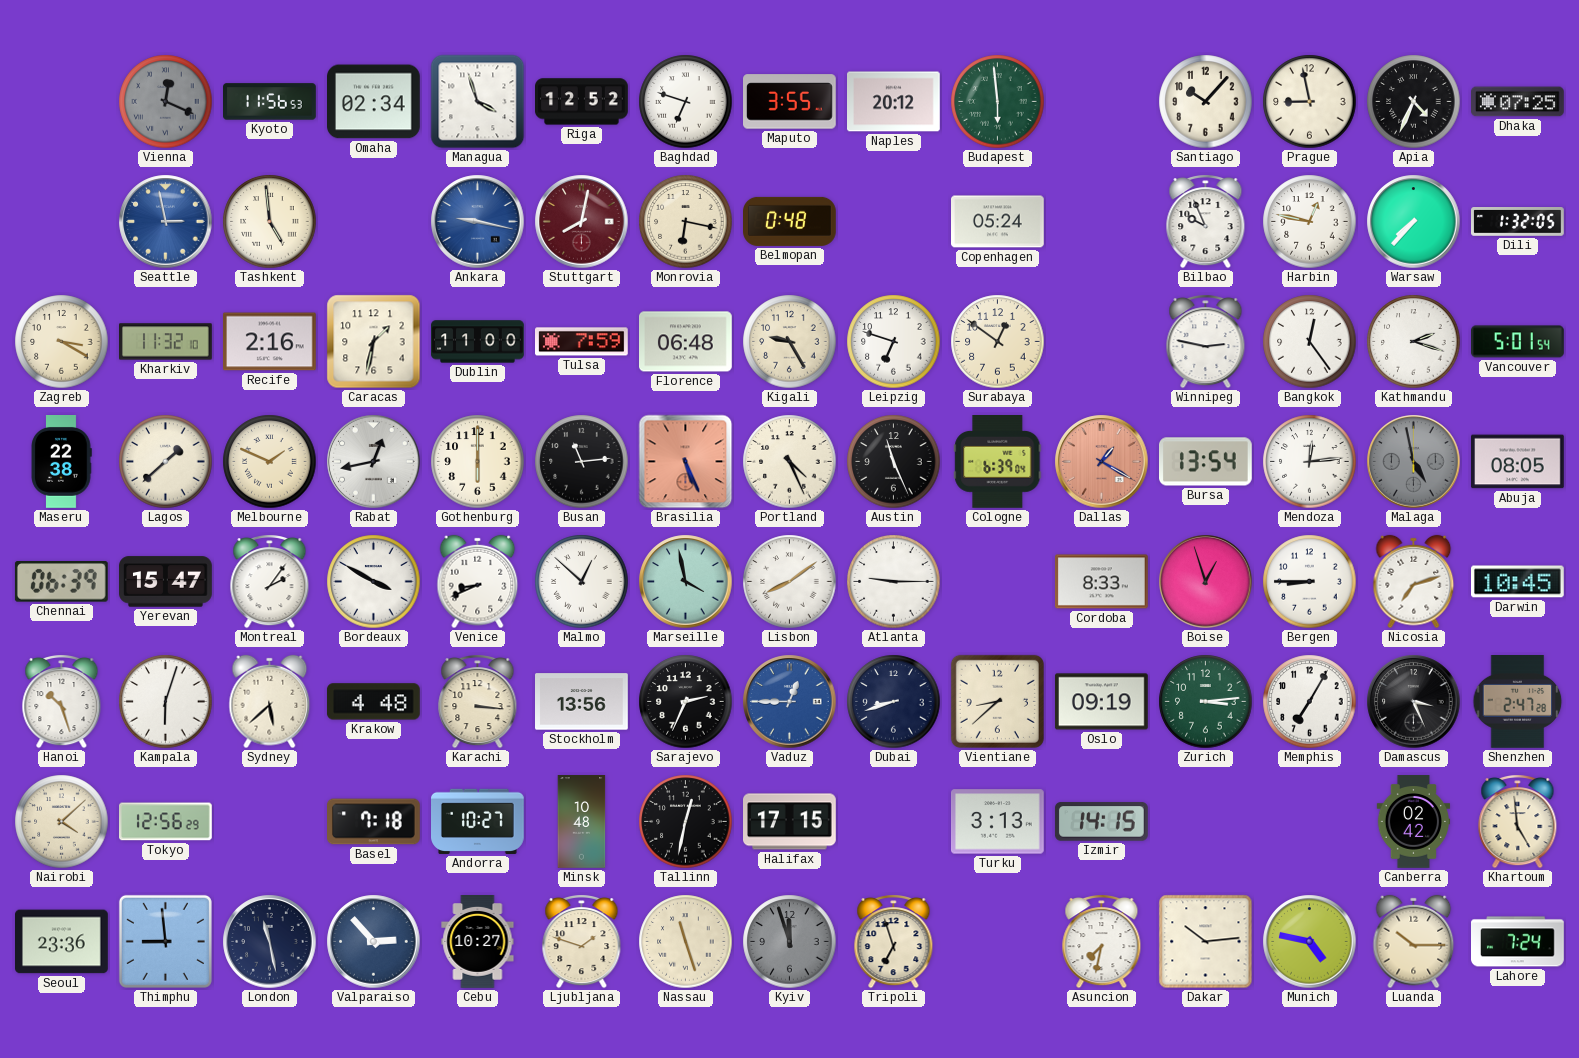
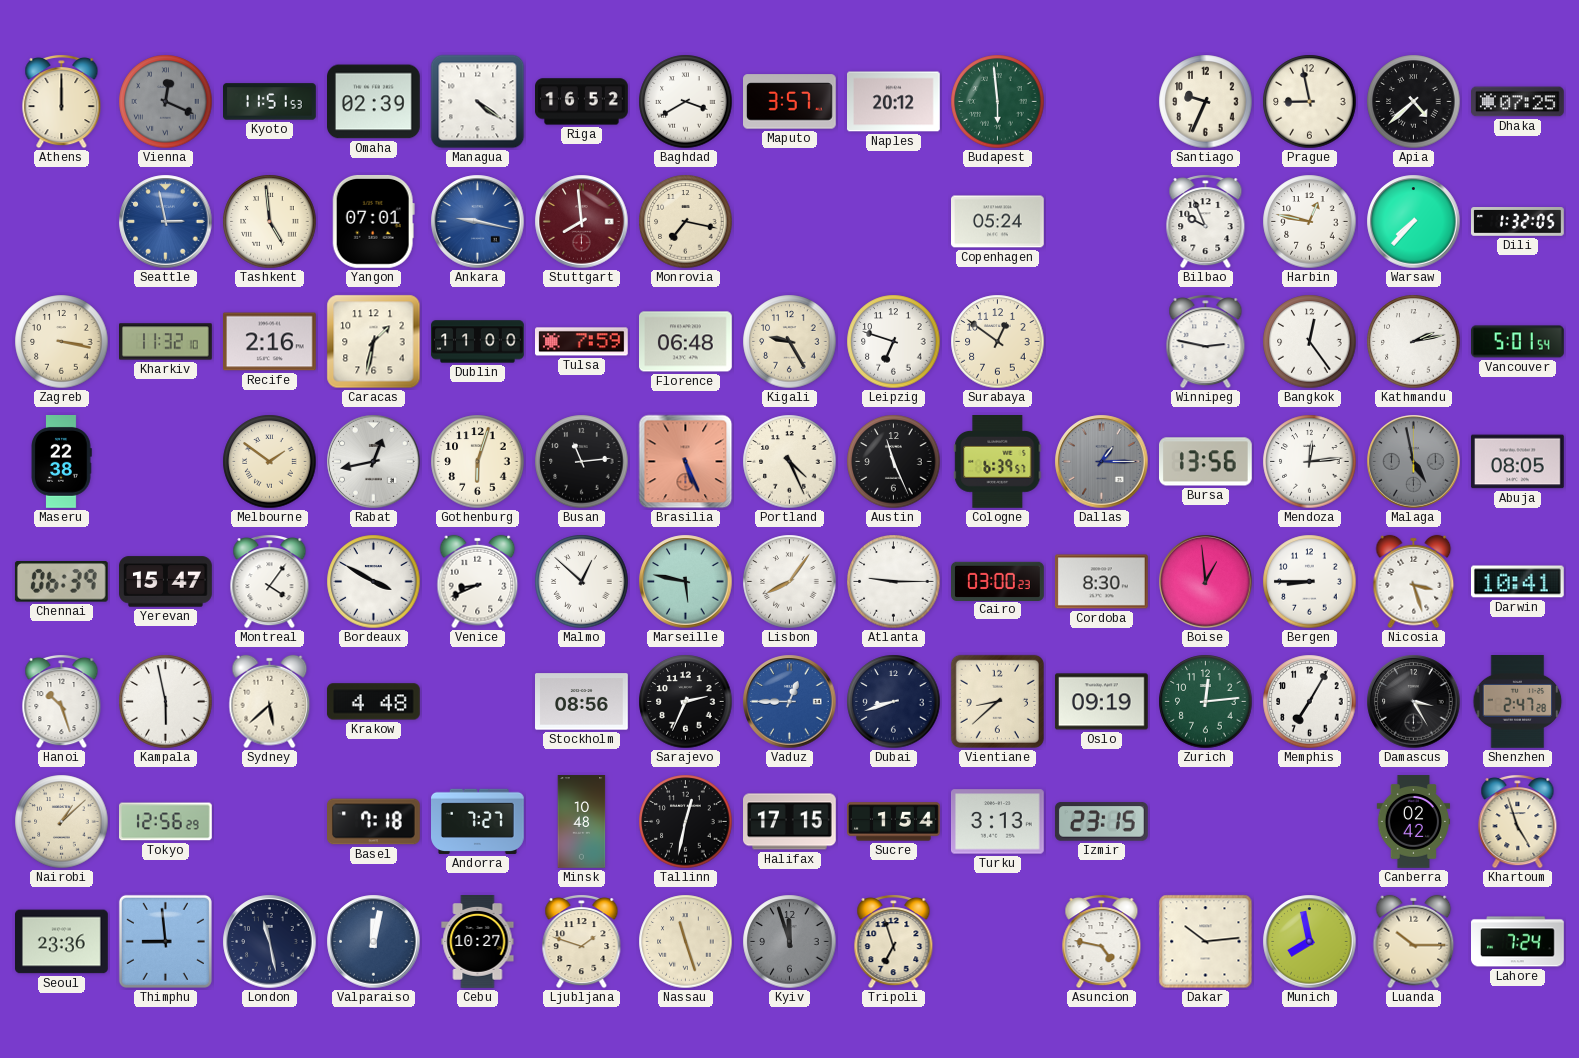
Athens: none -> 12:00
Kyoto: 11:56 -> 11:51
Omaha: 02:34 -> 02:39
Managua: 3:57 -> 4:21
Riga: 12:52 -> 16:52
Baghdad: 6:48 -> 3:40
Maputo: 3:55 -> 3:57
Santiago: 10:07 -> 9:34
Apia: 4:34 -> 4:38
Yangon: none -> 07:01
Stuttgart: 8:02 -> 7:59
Monrovia: 6:17 -> 7:17
Belmopan: 0:48 -> none
Zagreb: 3:20 -> 3:17
Kathmandu: 2:18 -> 2:13
Lagos: 1:38 -> none
Melbourne: 1:49 -> 1:51
Gothenburg: 6:00 -> 6:03
Cologne: 6:39:04 -> 6:39:57
Dallas: 1:20 -> 1:15
Dallas dial: salmon -> grey
Bursa: 13:54 -> 13:56
Montreal: 2:06 -> 4:06
Marseille: 3:58 -> 5:47
Lisbon: 8:09 -> 8:06
Cairo: none -> 03:00
Cordoba: 8:33 -> 8:30
Boise: 12:57 -> 12:59
Nicosia: 7:12 -> 3:27
Darwin: 10:45 -> 10:41
Kampala: 6:03 -> 5:58
Karachi: 3:16 -> none
Stockholm: 13:56 -> 08:56
Zurich: 3:14 -> 12:14
Damascus: 3:26 -> 3:25
Nairobi: 4:08 -> 1:08
Andorra: 10:27 -> 7:27
Sucre: none -> 1:54
Izmir: 14:15 -> 23:15
Khartoum: 4:59 -> 4:57
Valparaiso: 2:53 -> 12:02
Asuncion: 7:32 -> 4:47
Munich: 4:47 -> 7:58
